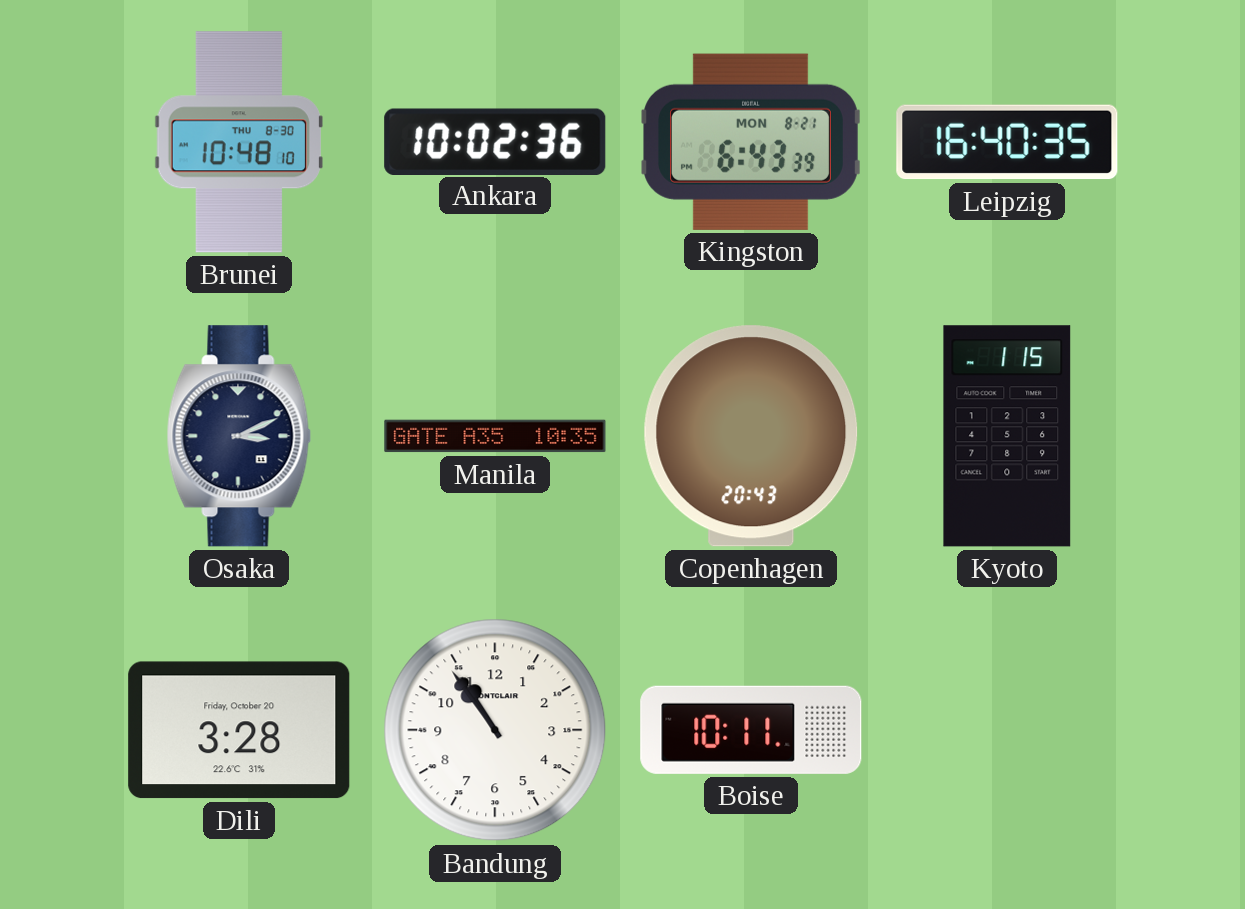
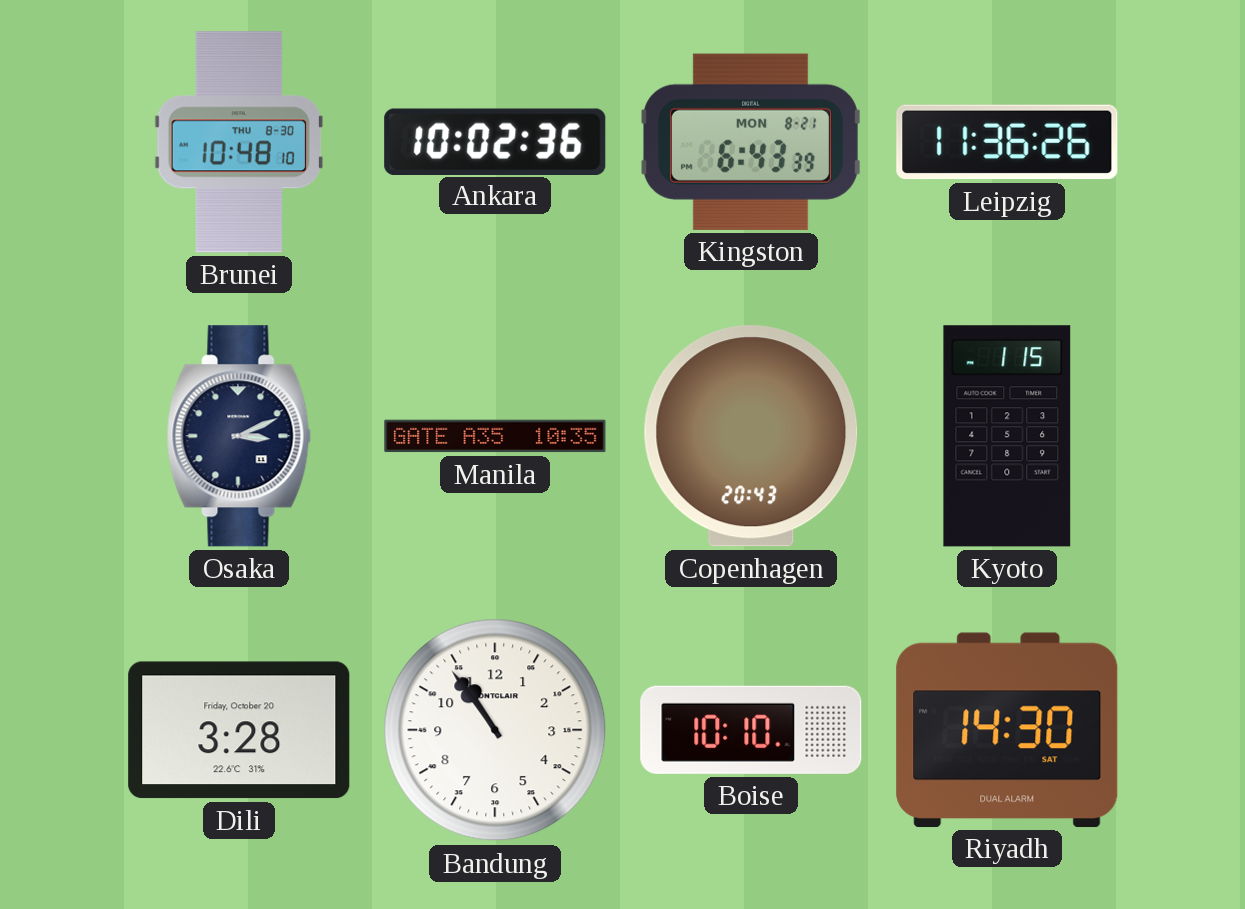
Leipzig: 16:40 -> 11:36
Boise: 10:11 -> 10:10
Riyadh: none -> 14:30
